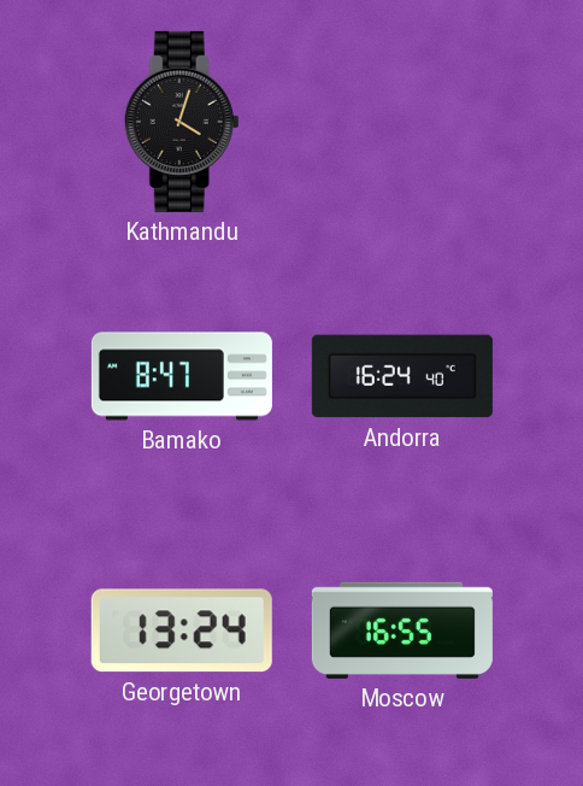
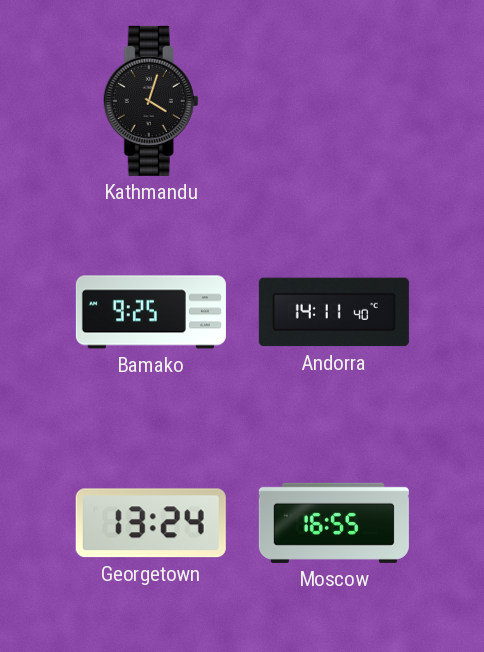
Bamako: 8:47 -> 9:25
Andorra: 16:24 -> 14:11
